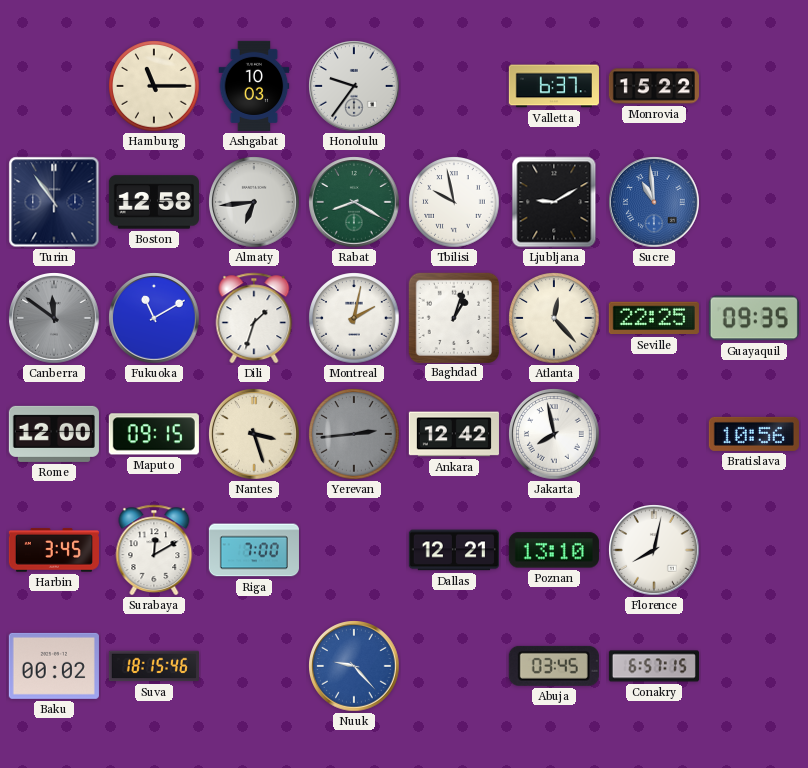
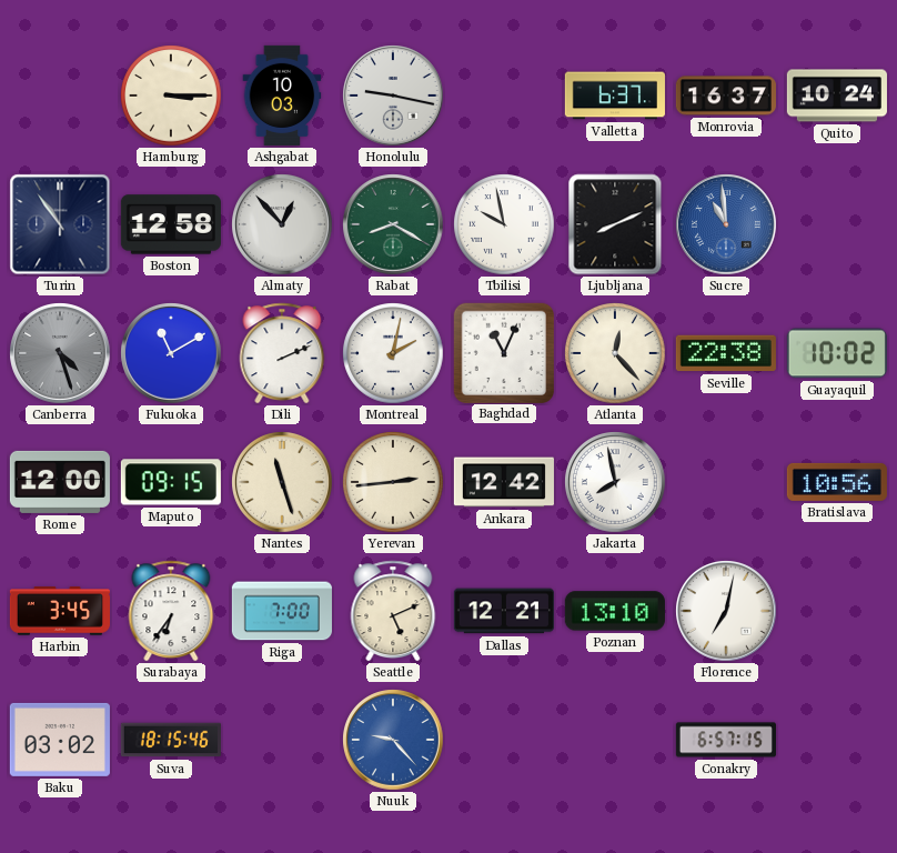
Hamburg: 11:15 -> 3:15
Honolulu: 9:36 -> 9:17
Monrovia: 15:22 -> 16:37
Quito: none -> 10:24
Almaty: 6:44 -> 12:53
Ljubljana: 9:10 -> 8:11
Canberra: 11:51 -> 4:27
Dili: 1:33 -> 2:11
Baghdad: 1:03 -> 11:04
Seville: 22:25 -> 22:38
Guayaquil: 09:35 -> 10:02
Nantes: 3:27 -> 11:27
Yerevan dial: grey -> cream
Surabaya: 12:10 -> 6:36
Seattle: none -> 5:11
Florence: 8:02 -> 7:02
Baku: 00:02 -> 03:02
Abuja: 03:45 -> none
